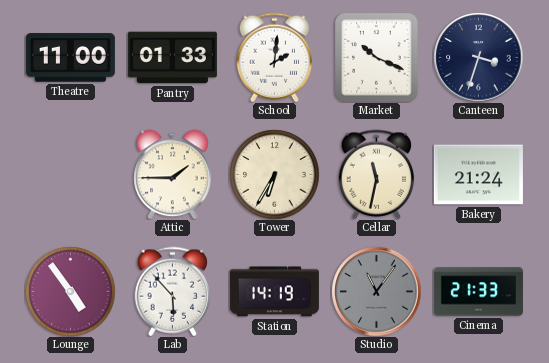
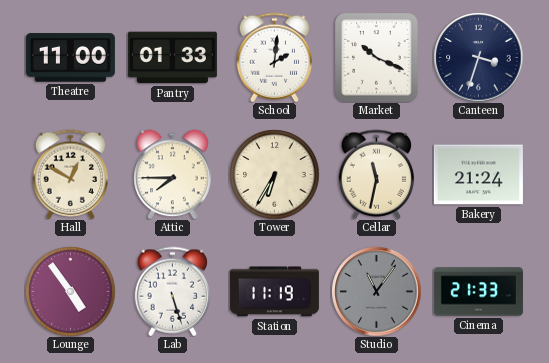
Hall: none -> 12:50
Attic: 1:45 -> 7:45
Lab: 5:53 -> 5:27
Station: 14:19 -> 11:19
